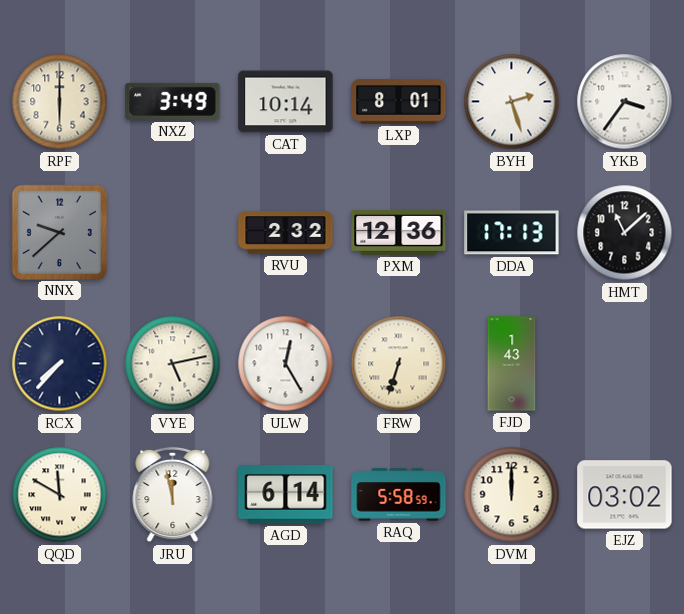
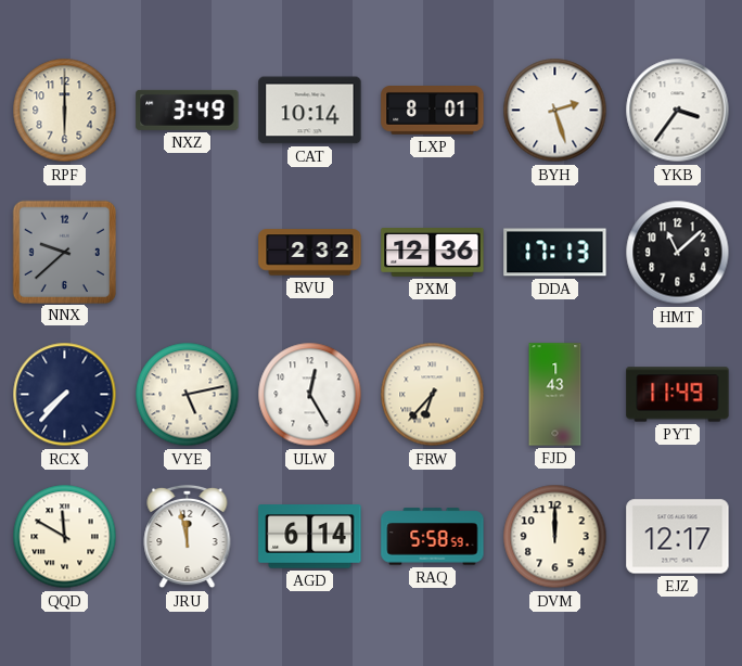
FRW: 6:33 -> 6:37
PYT: none -> 11:49
EJZ: 03:02 -> 12:17
